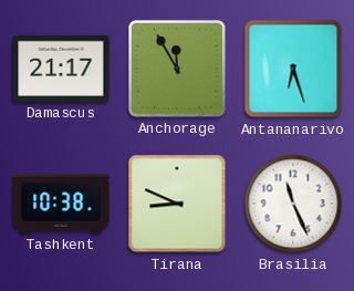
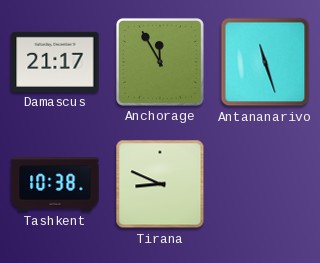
Antananarivo: 6:27 -> 11:27
Brasilia: 11:26 -> none
